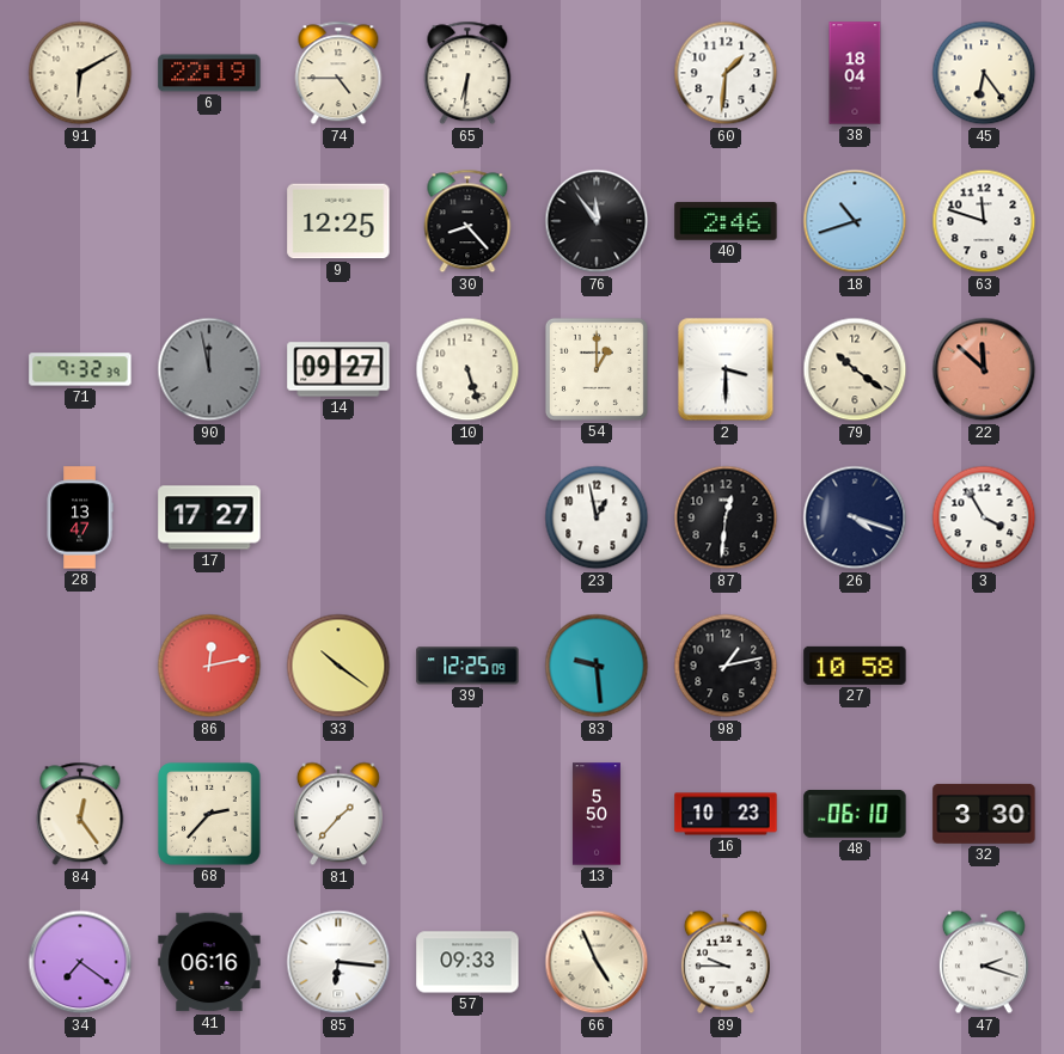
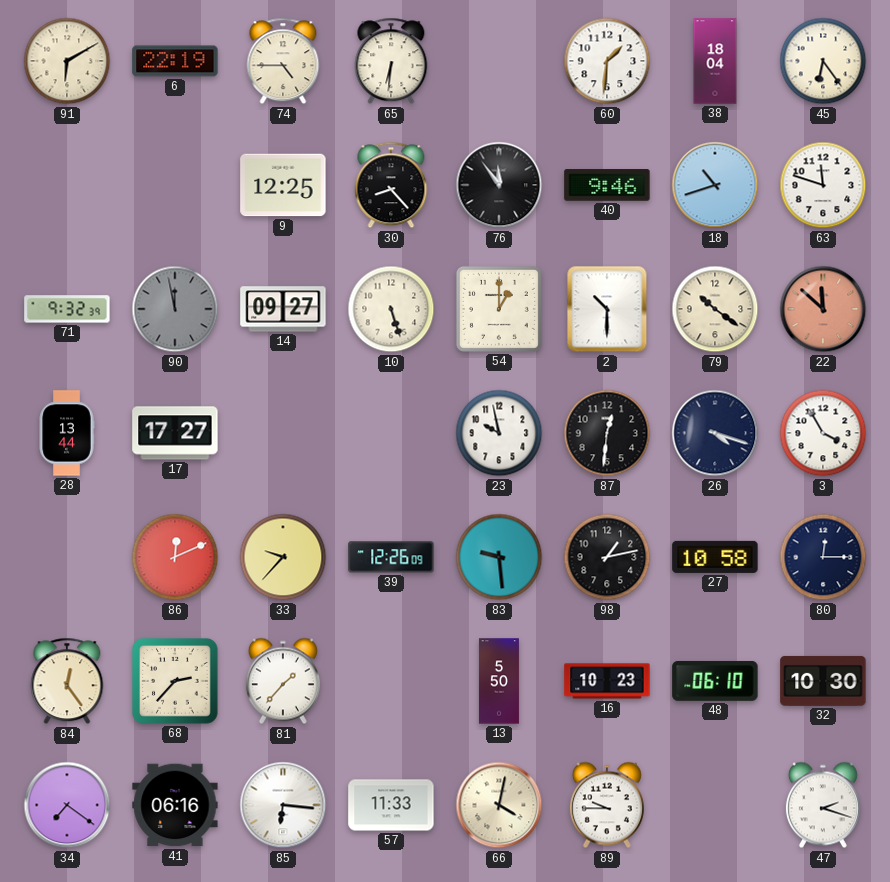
40: 2:46 -> 9:46
2: 3:30 -> 10:30
28: 13:47 -> 13:44
23: 12:58 -> 9:58
86: 12:13 -> 12:11
33: 10:21 -> 9:37
39: 12:25 -> 12:26
80: none -> 12:15
32: 3:30 -> 10:30
57: 09:33 -> 11:33
66: 4:56 -> 4:02
